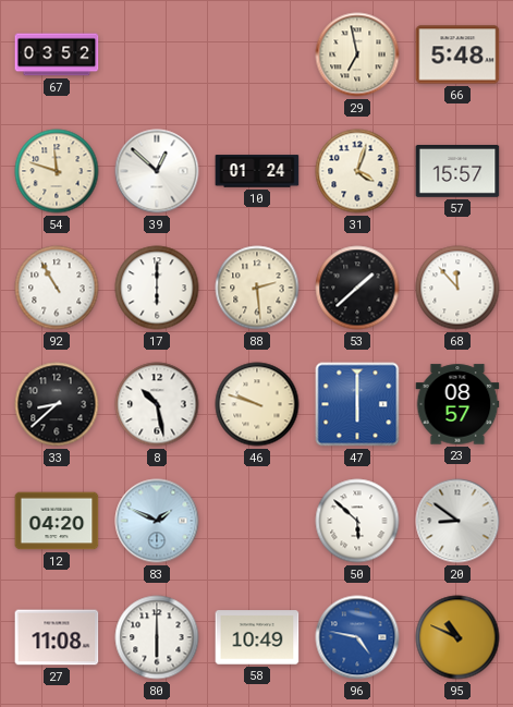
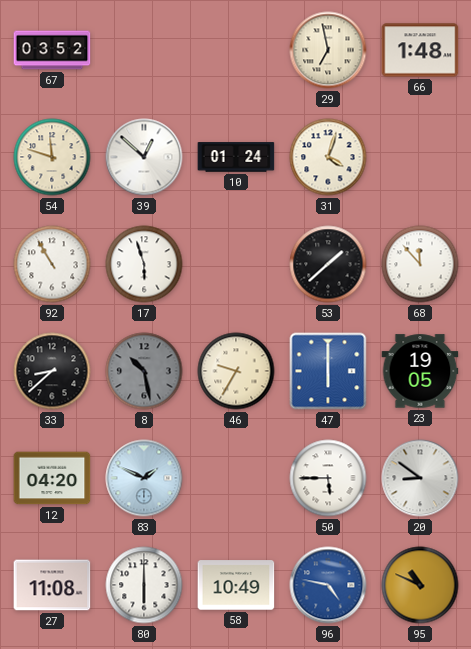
66: 5:48 -> 1:48
57: 15:57 -> none
17: 6:00 -> 5:57
88: 2:29 -> none
8 dial: white -> grey
46: 9:48 -> 9:35
23: 08:57 -> 19:05
50: 5:52 -> 5:45
